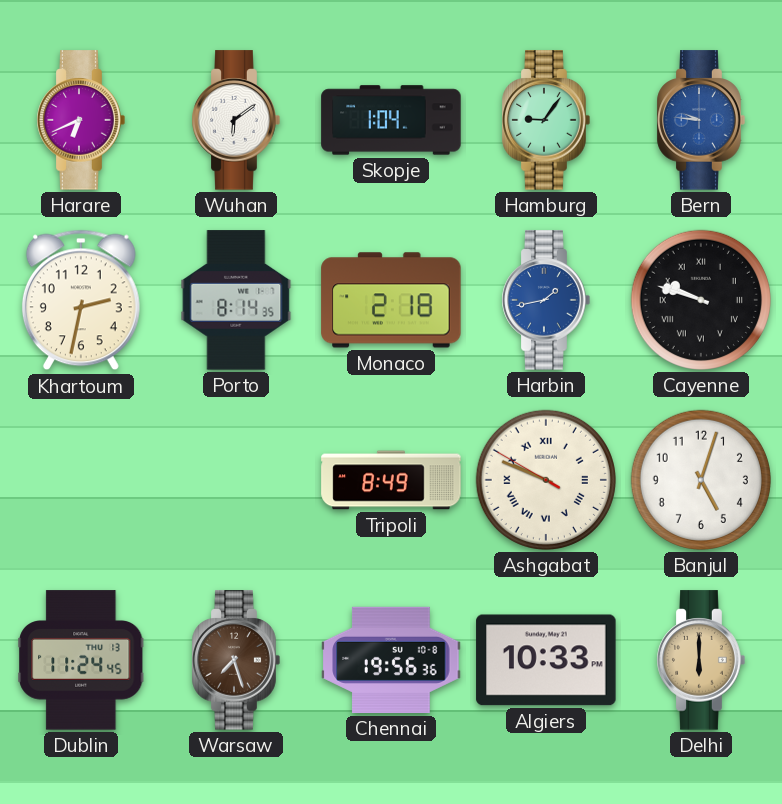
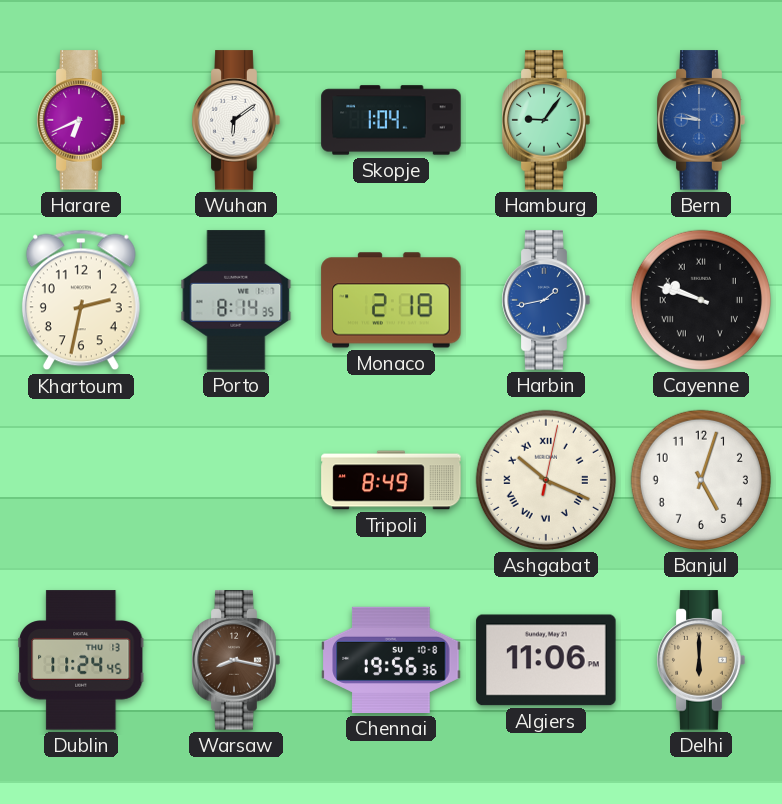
Ashgabat: 9:48 -> 10:19
Warsaw: 7:27 -> 8:17
Algiers: 10:33 -> 11:06
